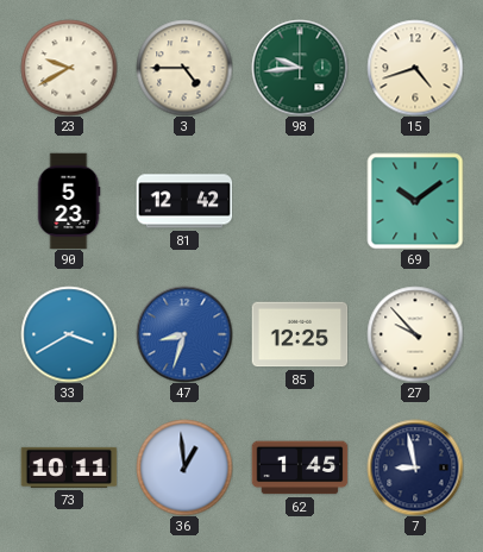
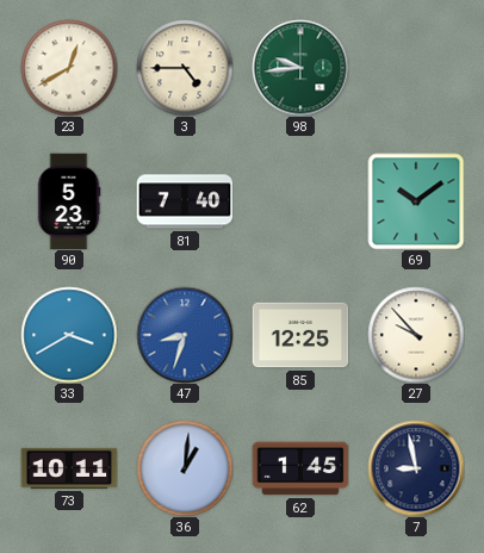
23: 9:40 -> 12:40
15: 4:42 -> none
81: 12:42 -> 7:40
36: 12:59 -> 1:01
